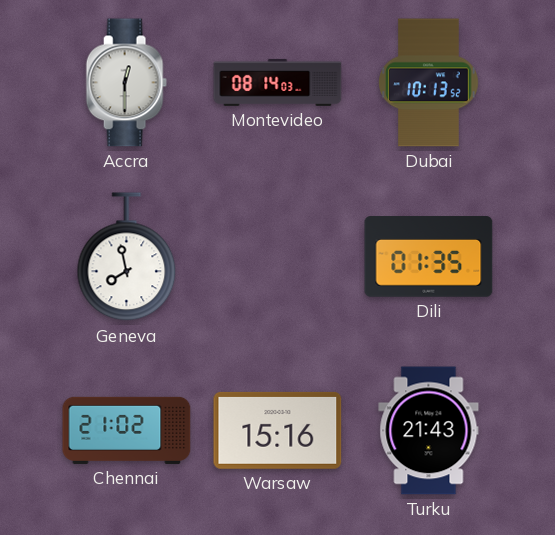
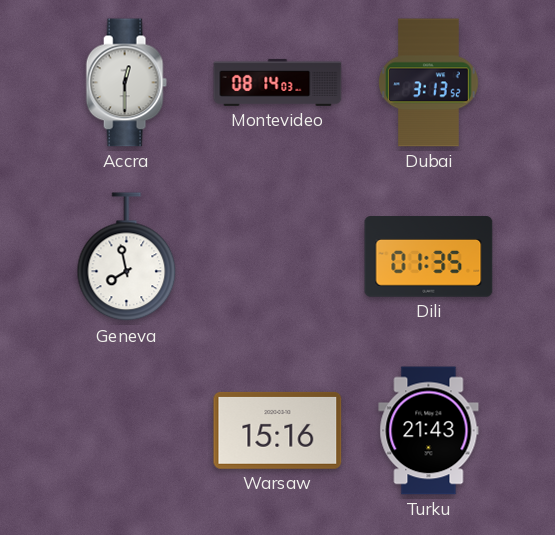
Dubai: 10:13 -> 3:13
Chennai: 21:02 -> none
